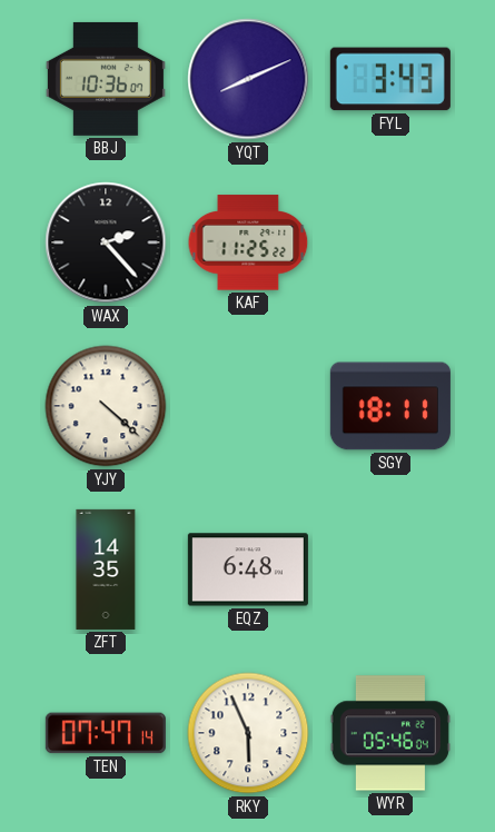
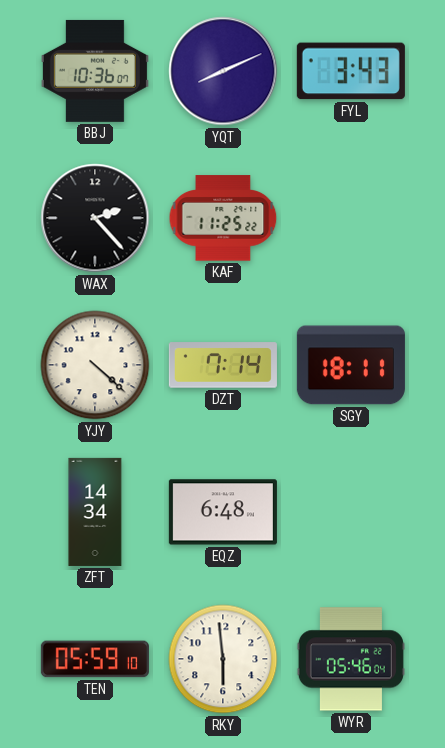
DZT: none -> 7:14
ZFT: 14:35 -> 14:34
TEN: 07:47 -> 05:59
RKY: 5:56 -> 5:59
